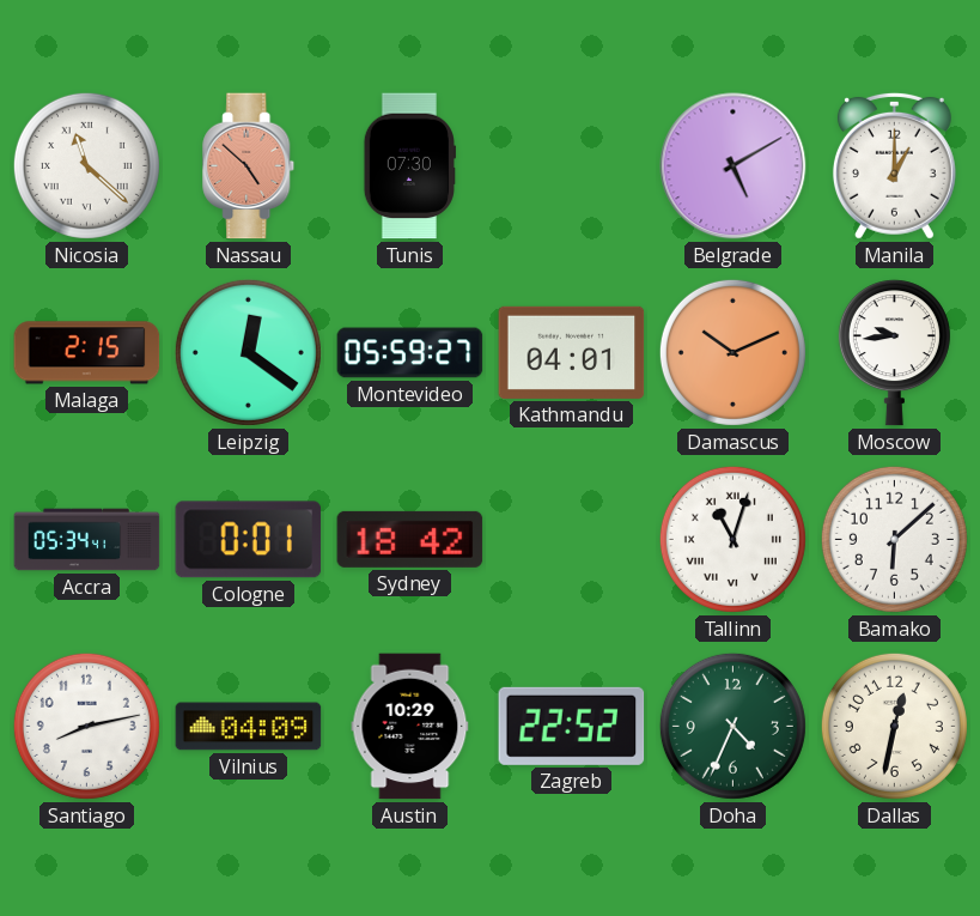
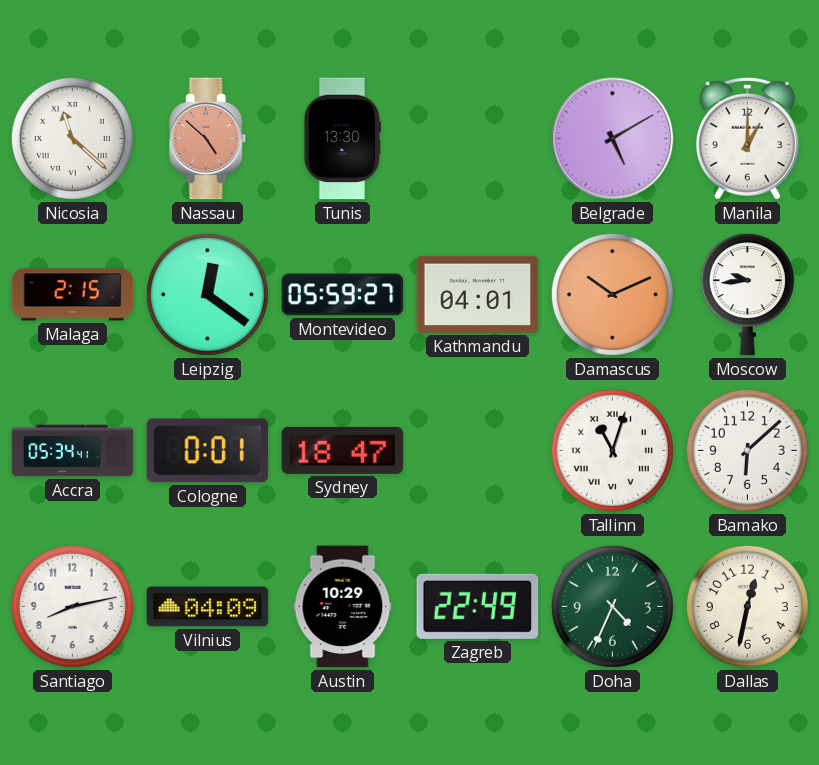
Tunis: 07:30 -> 13:30
Sydney: 18:42 -> 18:47
Zagreb: 22:52 -> 22:49
